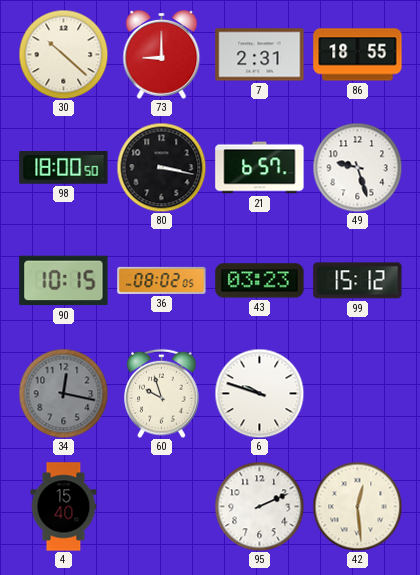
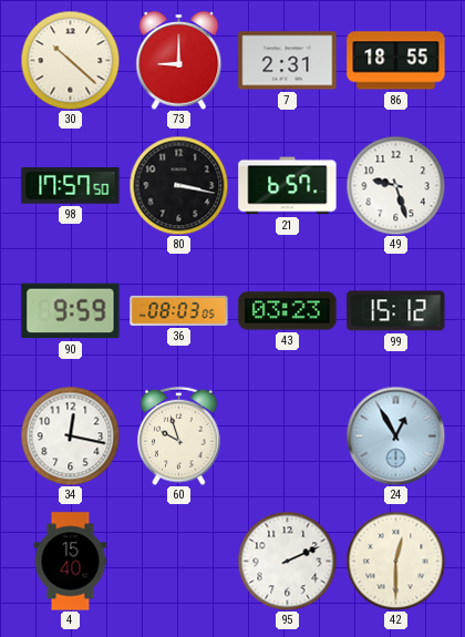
98: 18:00 -> 17:57
90: 10:15 -> 9:59
36: 08:02 -> 08:03
34 dial: grey -> white
6: 9:48 -> none
24: none -> 12:55
42: 12:29 -> 12:30
